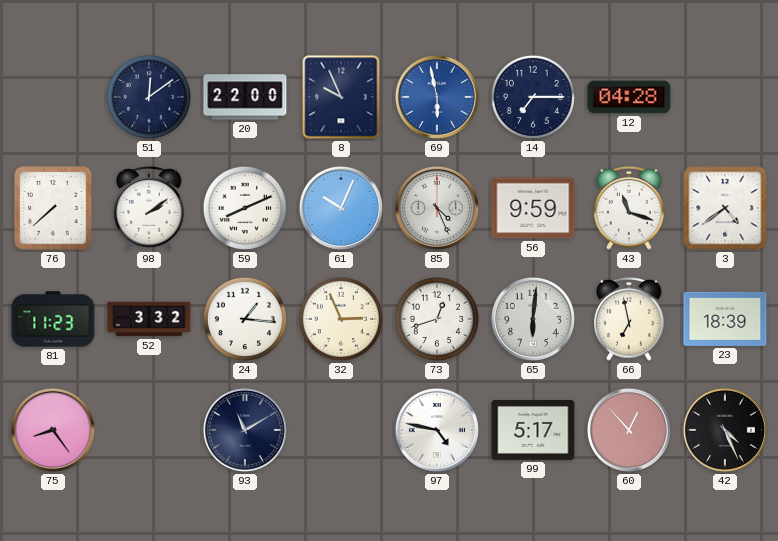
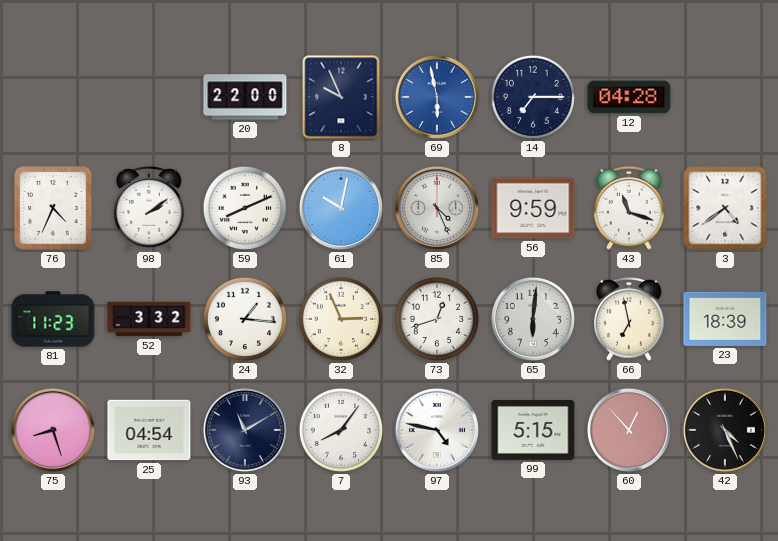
51: 12:09 -> none
76: 7:38 -> 4:34
61: 10:04 -> 10:02
75: 8:24 -> 8:27
25: none -> 04:54
7: none -> 8:06
99: 5:17 -> 5:15
